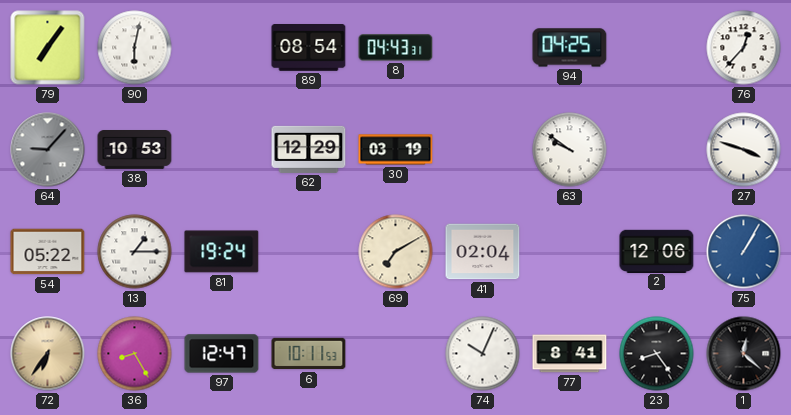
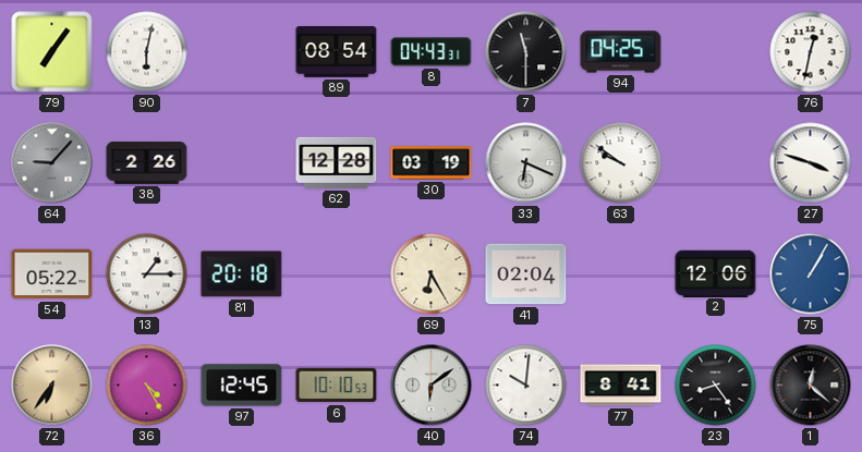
7: none -> 11:30
76: 12:37 -> 12:32
38: 10:53 -> 2:26
62: 12:29 -> 12:28
33: none -> 6:19
81: 19:24 -> 20:18
69: 7:10 -> 6:25
36: 8:25 -> 4:25
97: 12:47 -> 12:45
6: 10:11 -> 10:10
40: none -> 6:09
74: 10:04 -> 10:01
